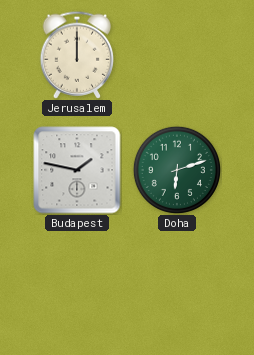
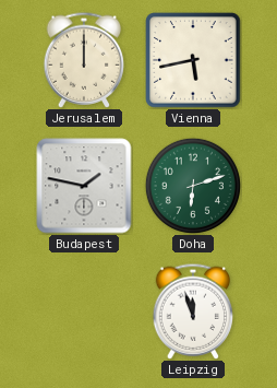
Vienna: none -> 5:43
Leipzig: none -> 11:57
